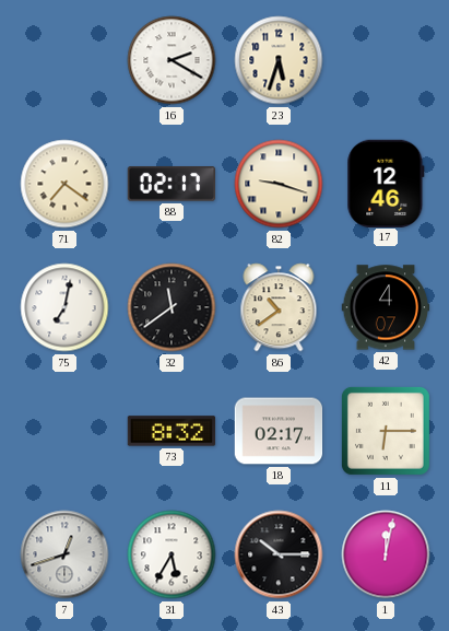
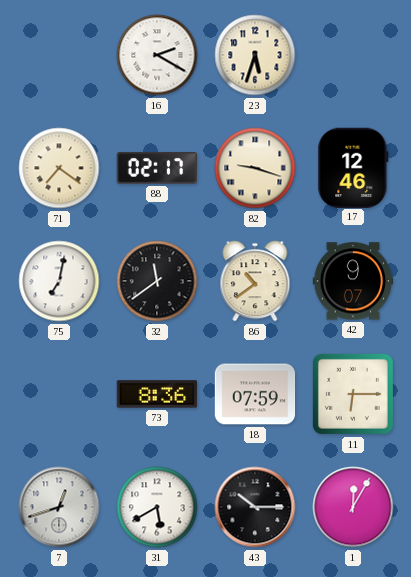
42: 4:07 -> 9:07
73: 8:32 -> 8:36
18: 02:17 -> 07:59
31: 5:35 -> 5:40
1: 12:02 -> 12:05
